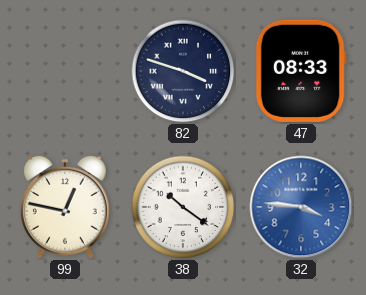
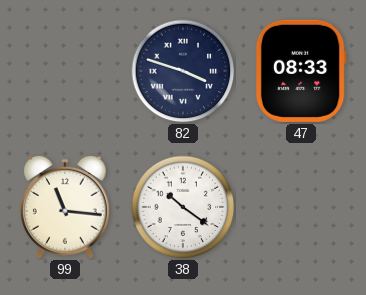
99: 12:47 -> 11:16
32: 3:46 -> none
